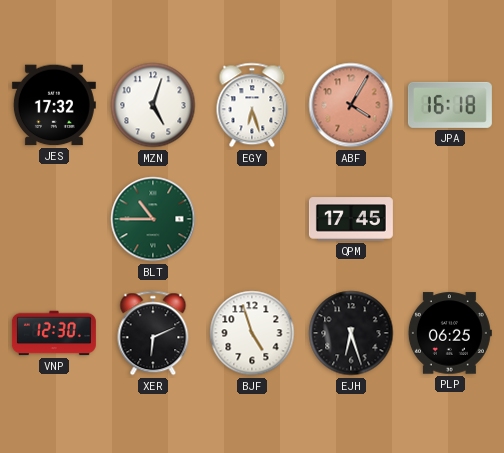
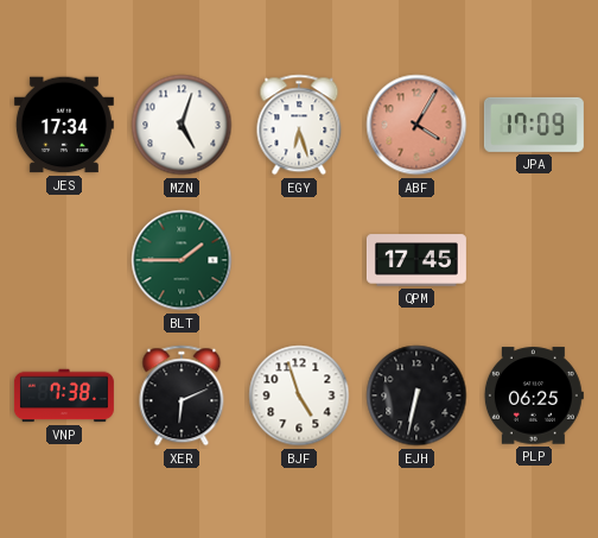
JES: 17:32 -> 17:34
JPA: 16:18 -> 17:09
BLT: 10:45 -> 1:45
VNP: 12:30 -> 7:38
EJH: 6:27 -> 6:32
